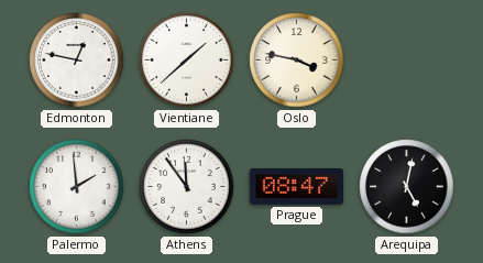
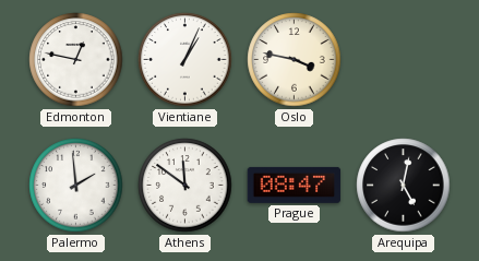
Vientiane: 1:38 -> 1:04
Athens: 11:54 -> 11:51
